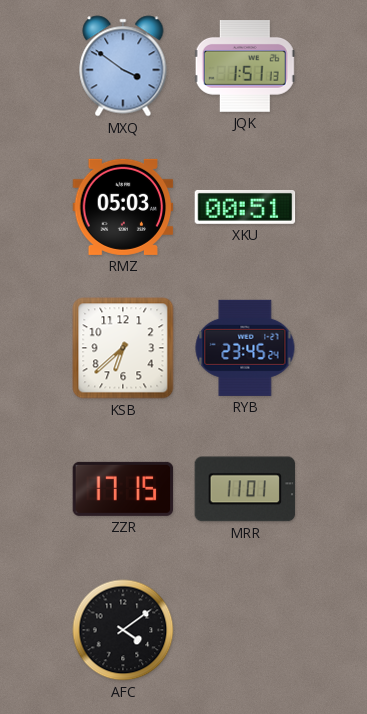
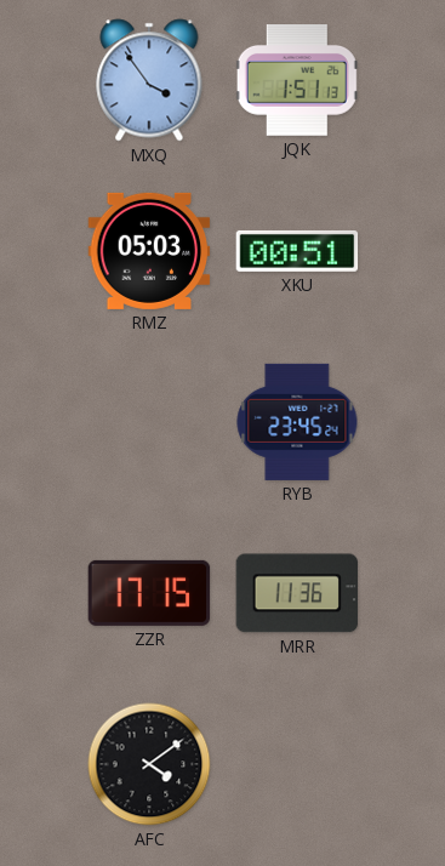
MXQ: 3:51 -> 3:54
KSB: 6:38 -> none
MRR: 11:01 -> 11:36
